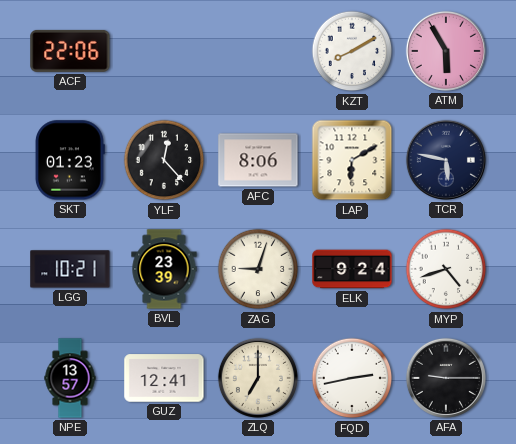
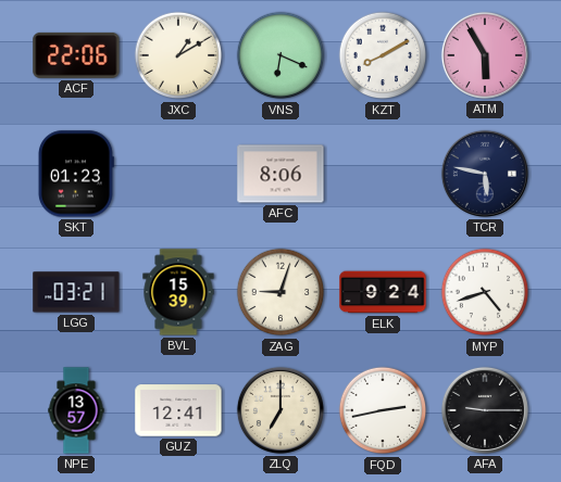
JXC: none -> 1:10
VNS: none -> 6:19
YLF: 12:23 -> none
LAP: 6:10 -> none
LGG: 10:21 -> 03:21
BVL: 23:39 -> 15:39
